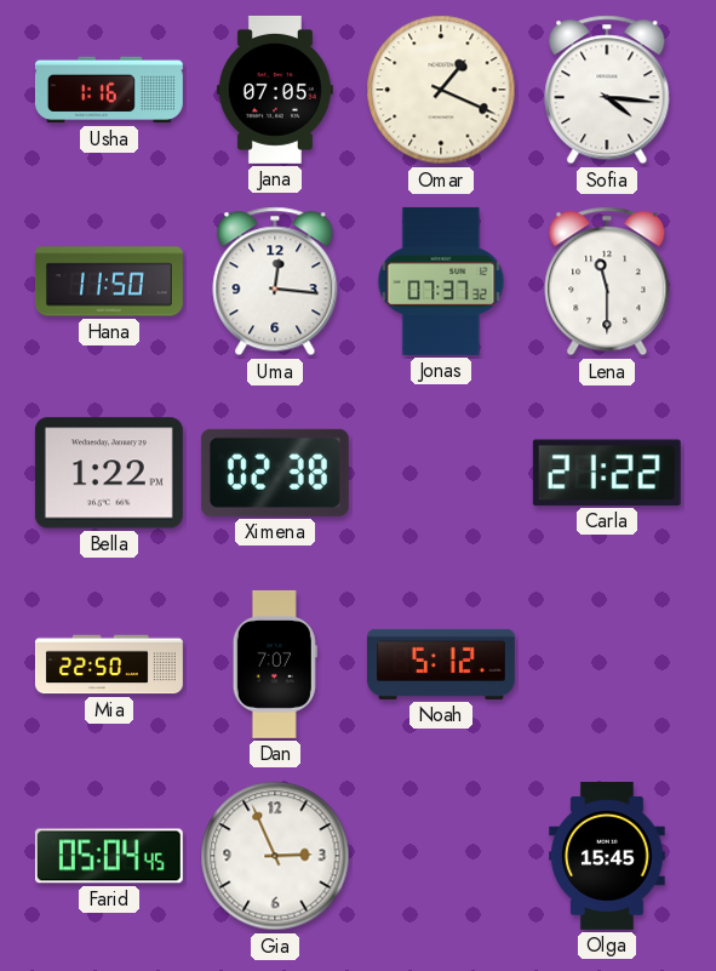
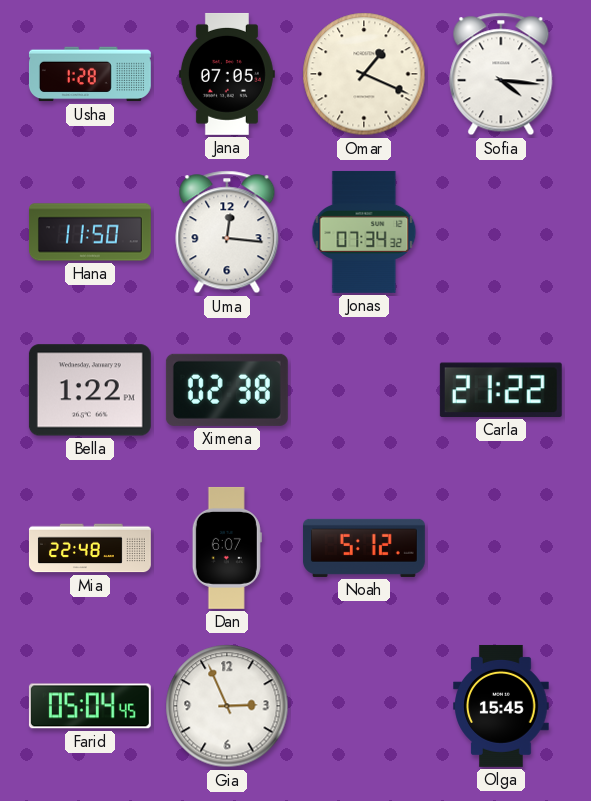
Usha: 1:16 -> 1:28
Jonas: 07:37 -> 07:34
Lena: 11:30 -> none
Mia: 22:50 -> 22:48
Dan: 7:07 -> 6:07
